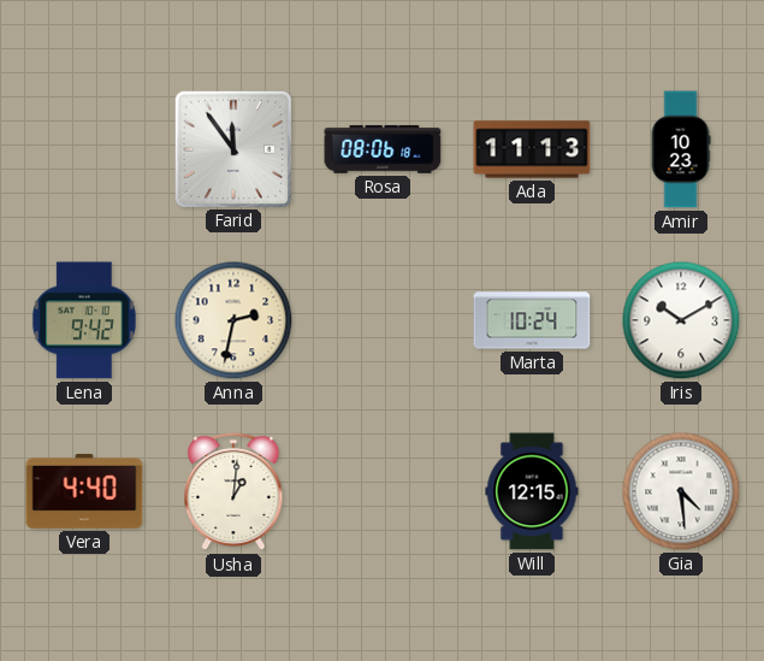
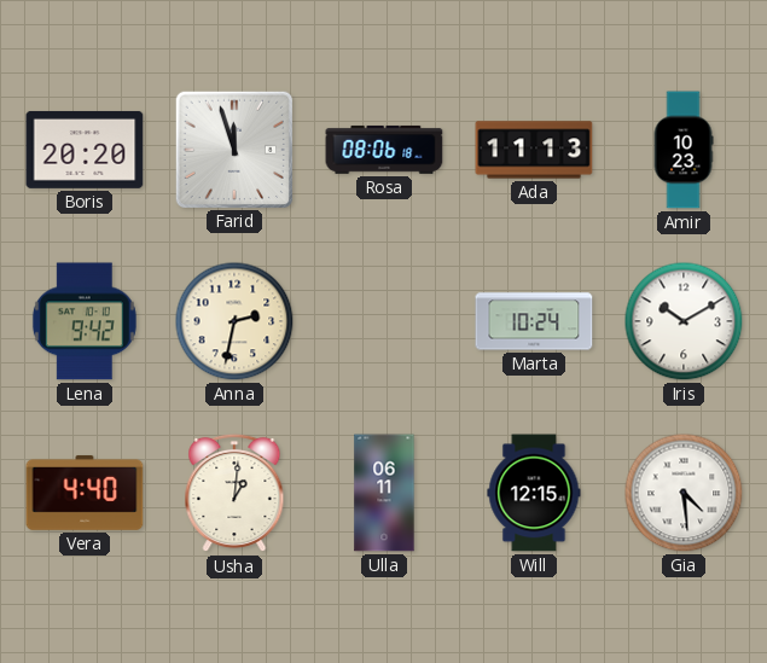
Boris: none -> 20:20
Farid: 11:54 -> 11:57
Ulla: none -> 06:11
